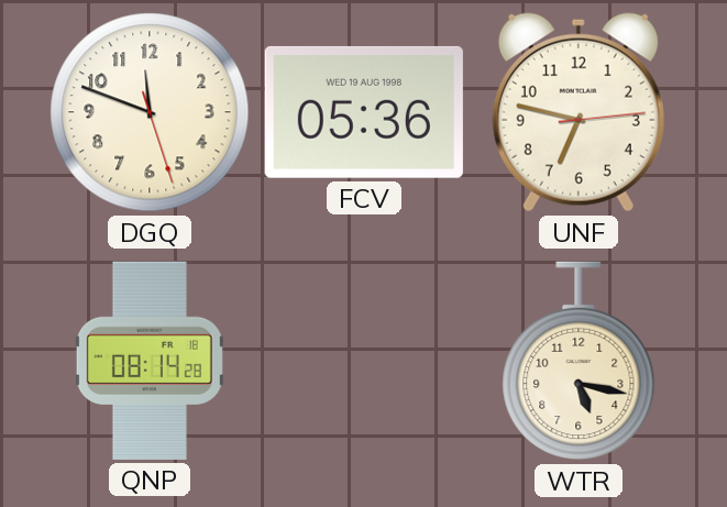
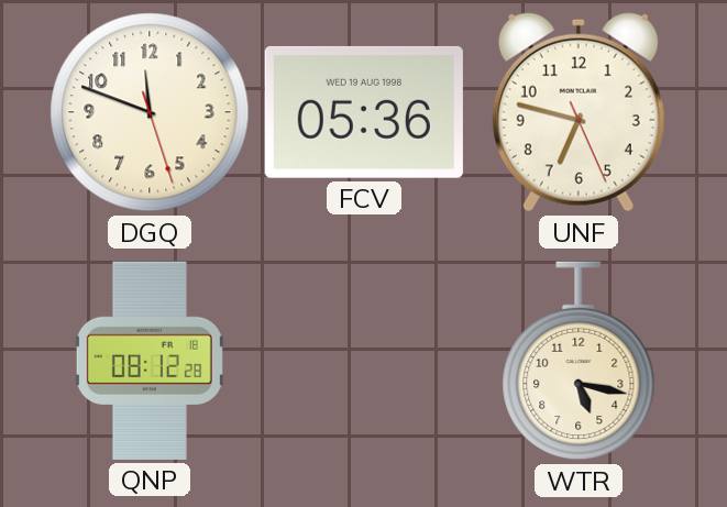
UNF: 6:47:14 -> 6:47:26
QNP: 08:14 -> 08:12
